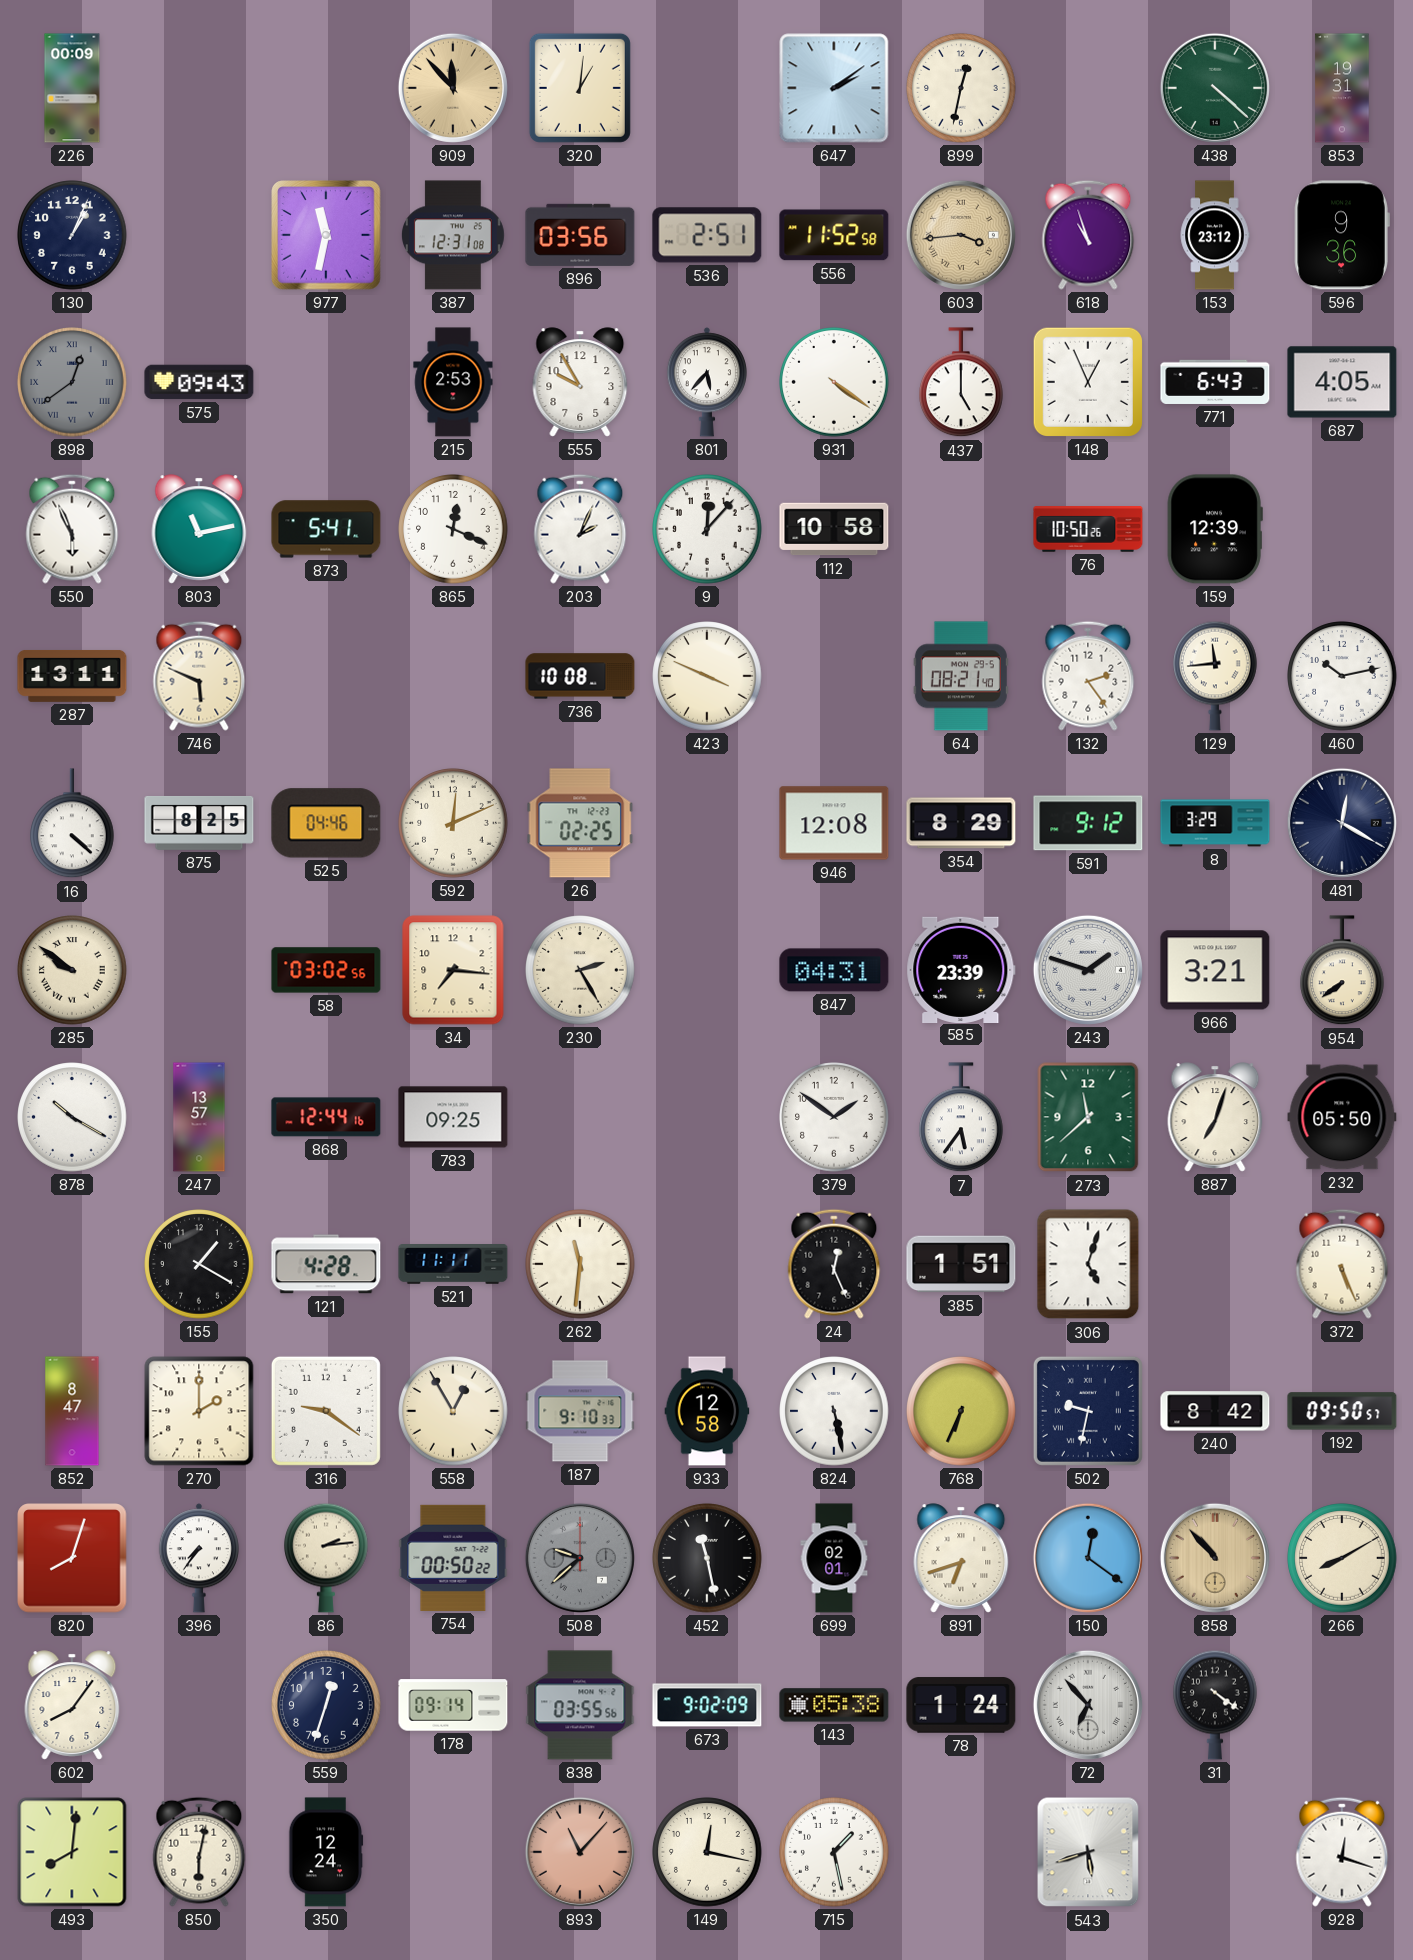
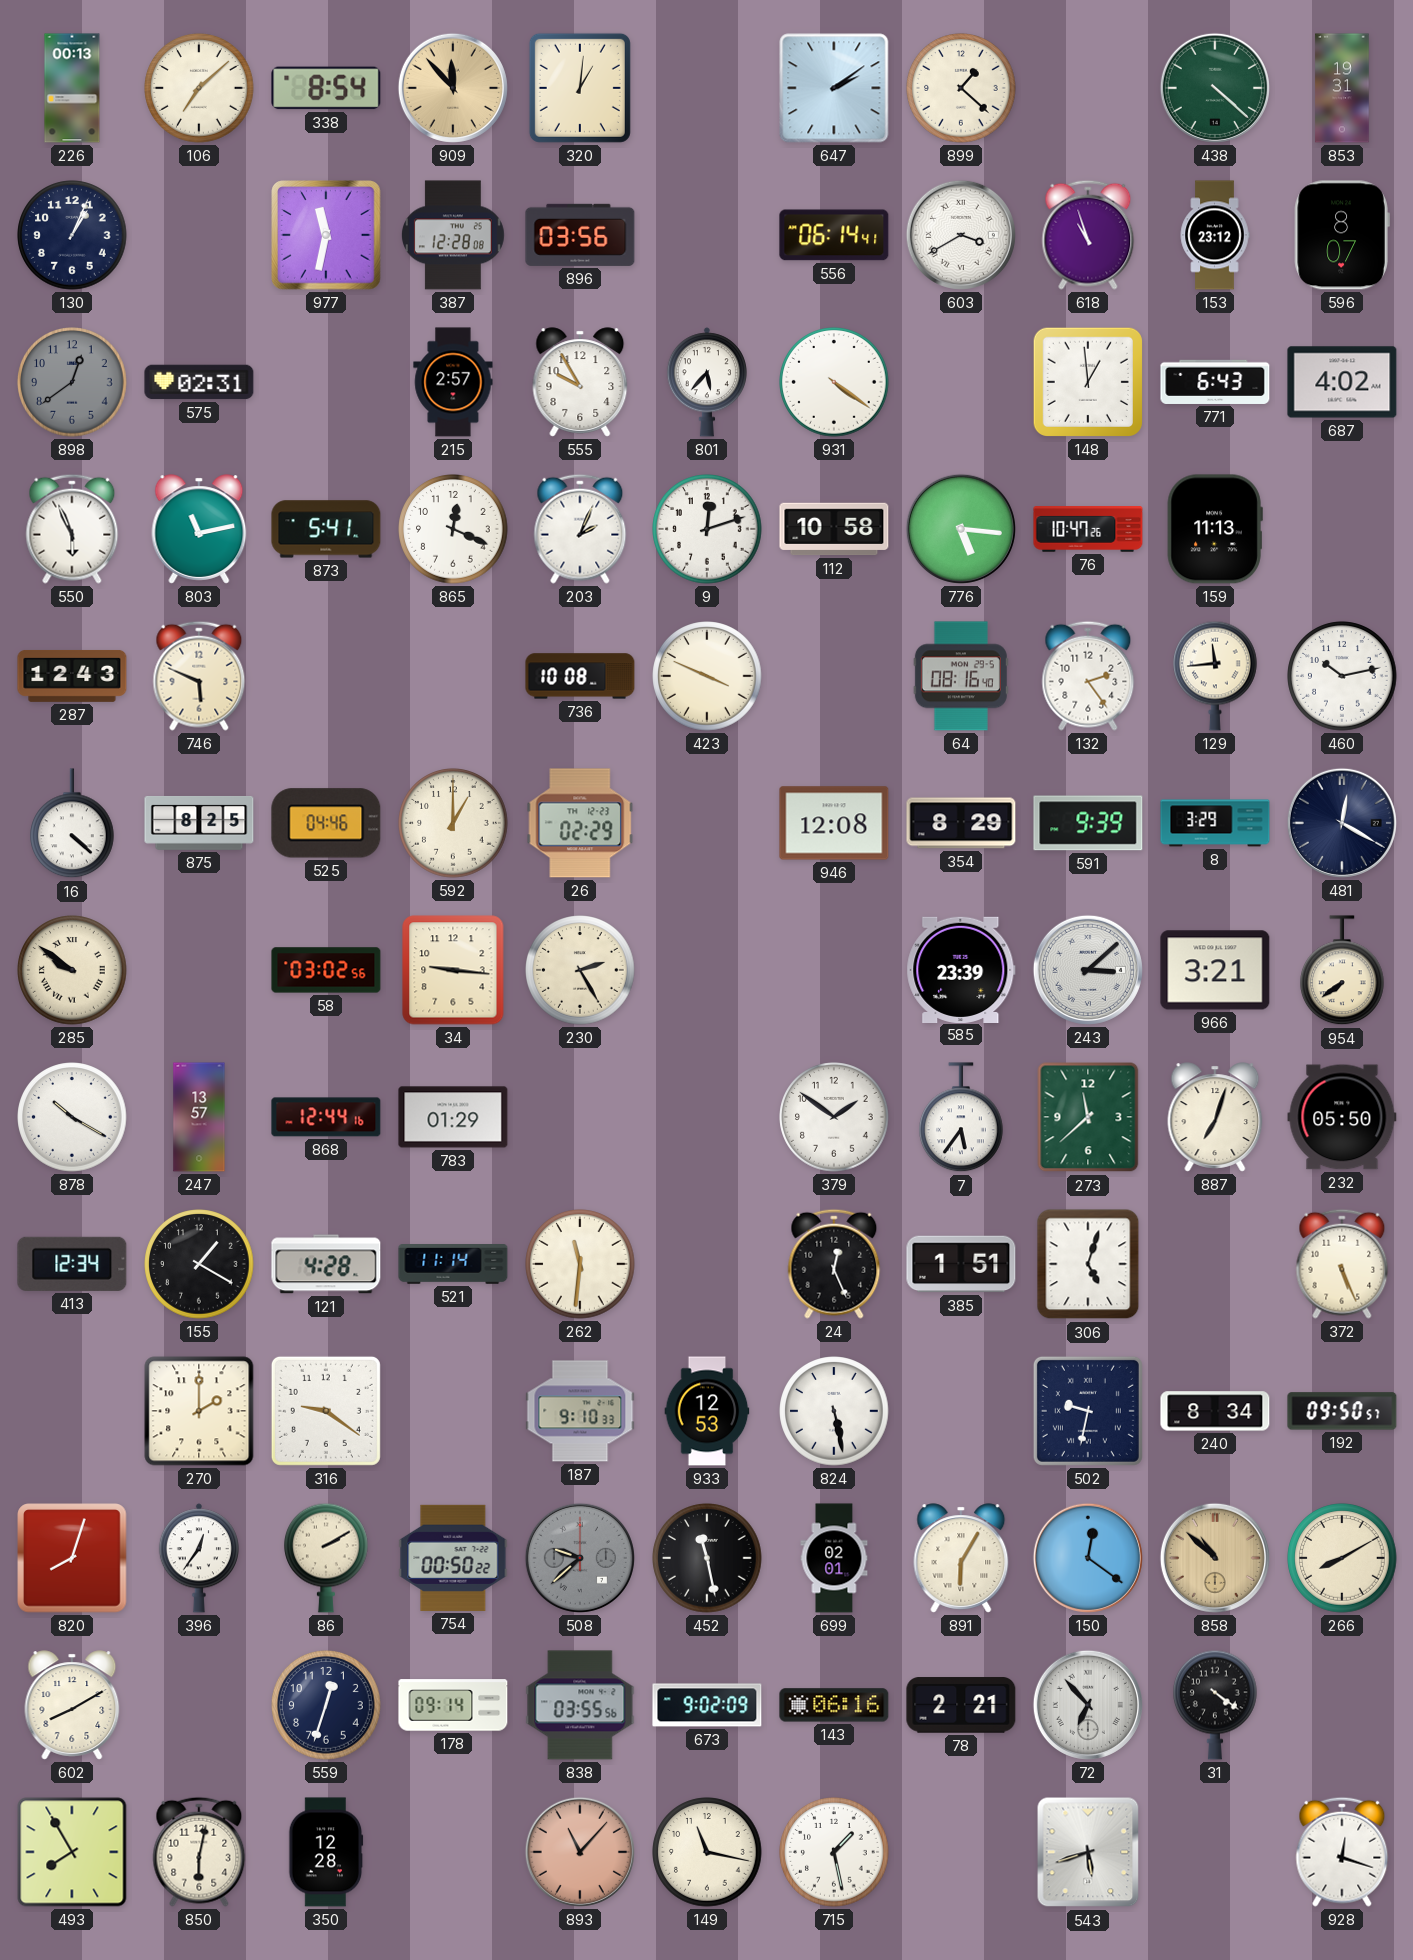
226: 00:09 -> 00:13
106: none -> 7:08
338: none -> 8:54
899: 12:32 -> 1:22
387: 12:31 -> 12:28
536: 2:51 -> none
556: 11:52 -> 06:14
603: 3:44 -> 3:40
603 dial: champagne -> white
596: 9:36 -> 8:07
898 numerals: Roman -> Arabic
575: 09:43 -> 02:31
215: 2:53 -> 2:57
437: 5:00 -> none
148: 12:56 -> 12:59
687: 4:05 -> 4:02
9: 12:07 -> 12:12
776: none -> 5:16
76: 10:50 -> 10:47
159: 12:39 -> 11:13
287: 13:11 -> 12:43
64: 08:21 -> 08:16
592: 12:11 -> 1:00
26: 02:25 -> 02:29
591: 9:12 -> 9:39
34: 7:16 -> 9:16
847: 04:31 -> none
243: 1:48 -> 3:08
783: 09:25 -> 01:29
413: none -> 12:34
521: 11:11 -> 11:14
852: 8:47 -> none
558: 12:55 -> none
933: 12:58 -> 12:53
768: 6:34 -> none
240: 8:42 -> 8:34
396: 7:36 -> 12:36
86: 2:14 -> 2:10
891: 6:42 -> 6:05
858: 10:53 -> 10:52
602: 8:06 -> 8:10
143: 05:38 -> 06:16
78: 1:24 -> 2:21
493: 8:01 -> 7:55
350: 12:24 -> 12:28
149: 12:17 -> 11:17
